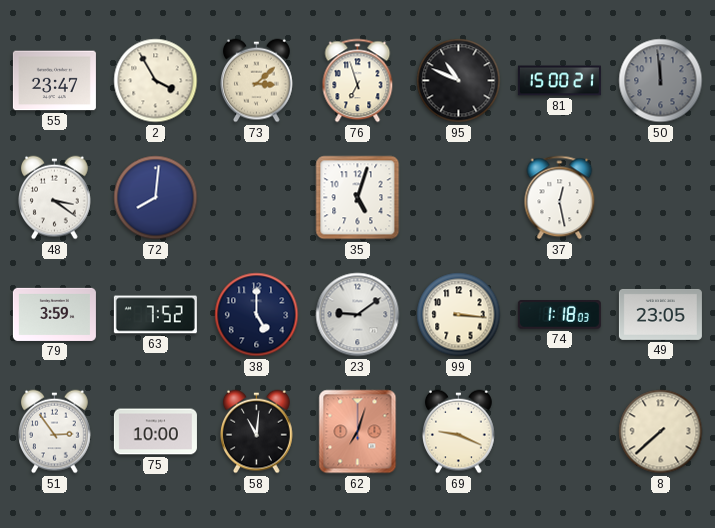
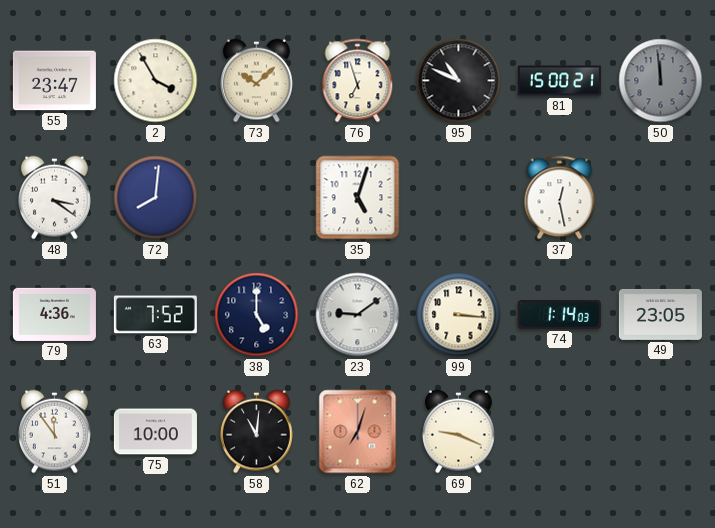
73: 3:08 -> 10:08
79: 3:59 -> 4:36
74: 1:18 -> 1:14
51: 2:54 -> 11:54
8: 7:38 -> none
